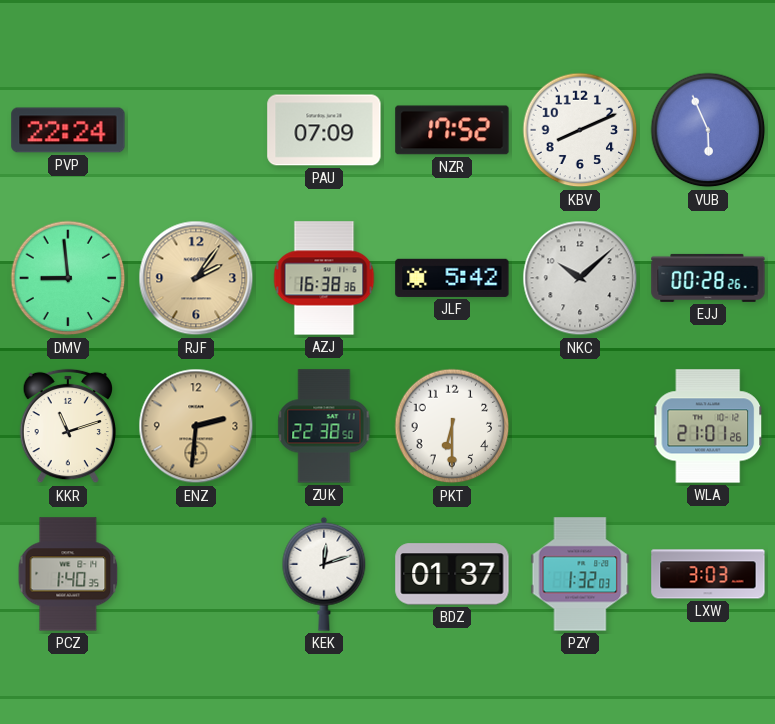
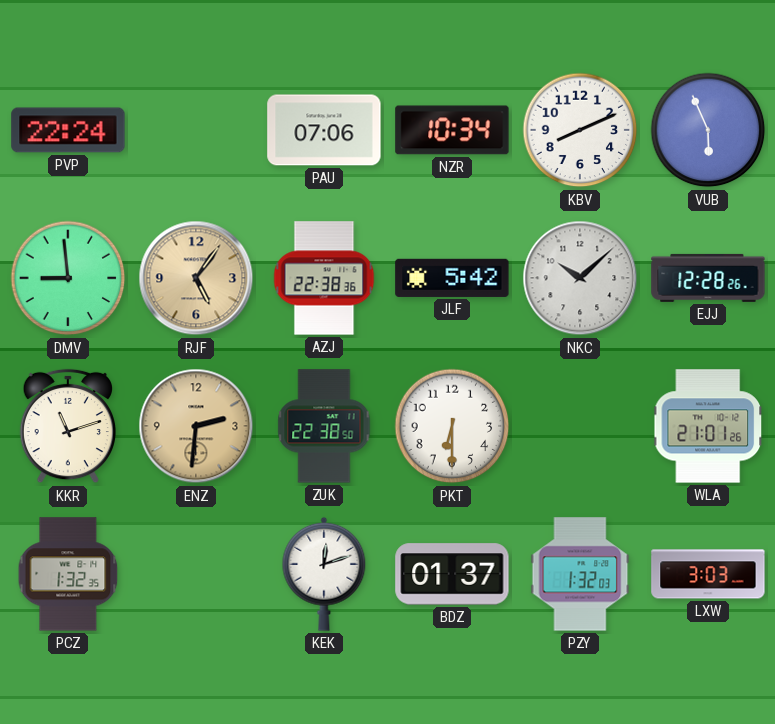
PAU: 07:09 -> 07:06
NZR: 17:52 -> 10:34
RJF: 2:06 -> 5:06
AZJ: 16:38 -> 22:38
EJJ: 00:28 -> 12:28
PCZ: 1:40 -> 1:32
